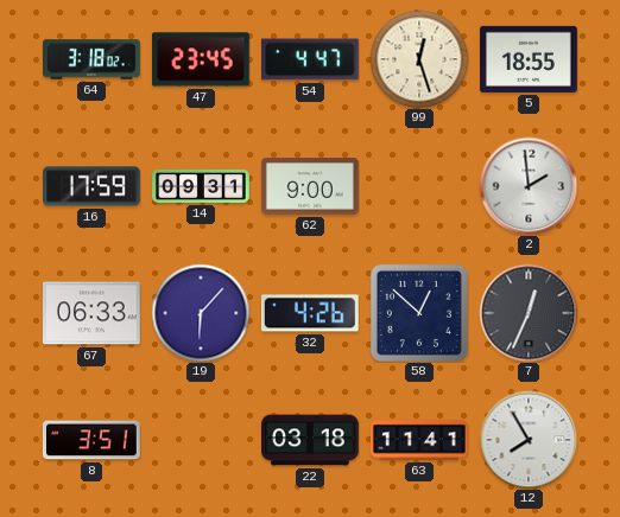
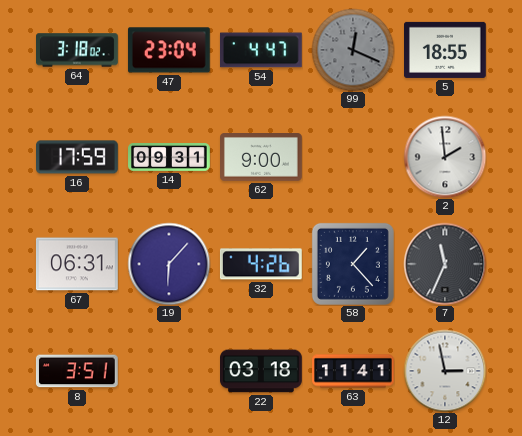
47: 23:45 -> 23:04
99: 12:27 -> 12:19
99 dial: cream -> grey
67: 06:33 -> 06:31
58: 12:52 -> 1:23
7: 12:34 -> 11:34
12: 7:55 -> 2:58
